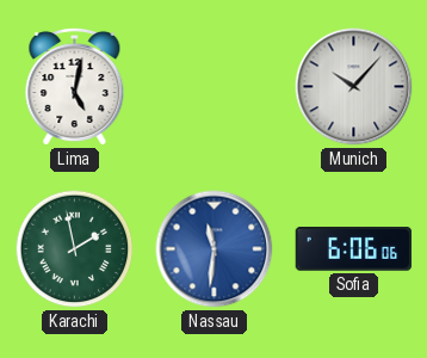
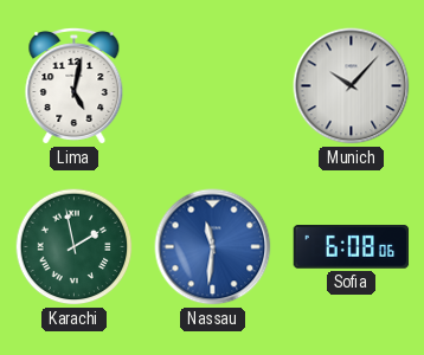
Sofia: 6:06 -> 6:08
